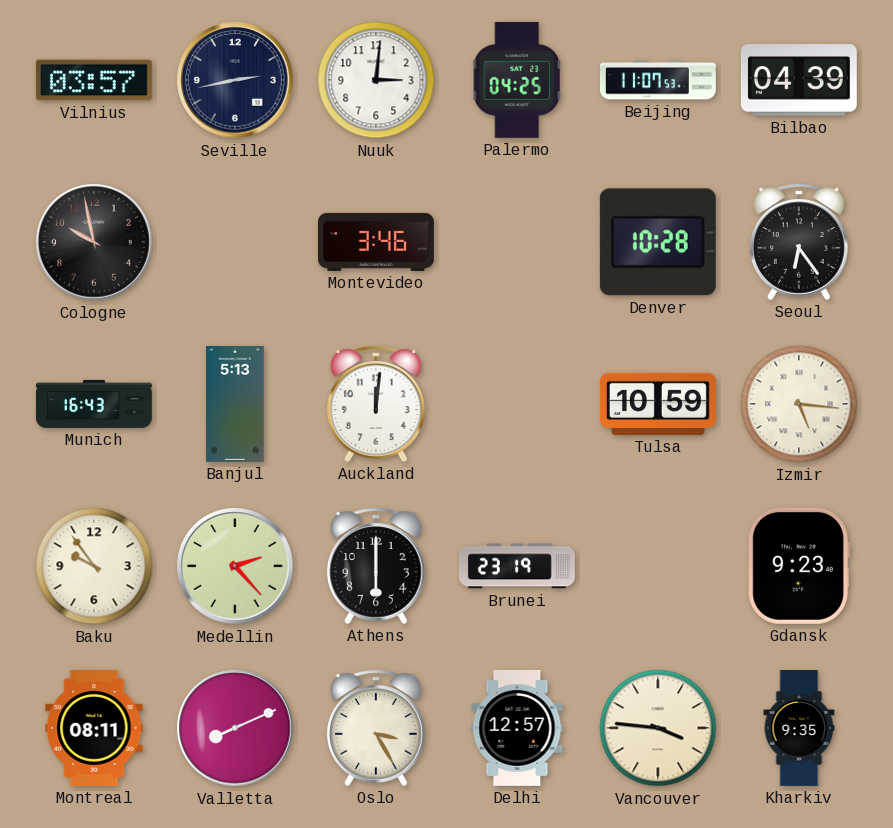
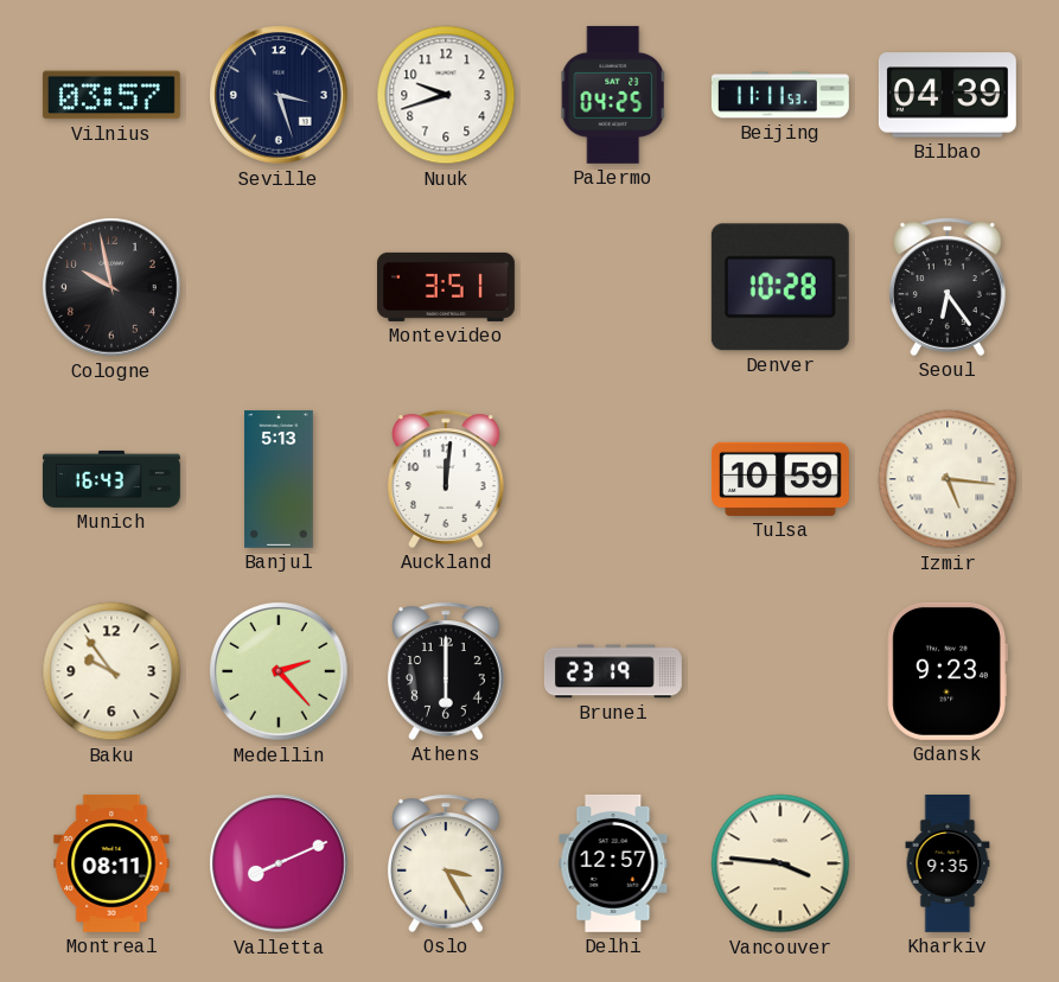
Seville: 2:43 -> 3:27
Nuuk: 3:01 -> 9:42
Beijing: 11:07 -> 11:11
Montevideo: 3:46 -> 3:51
